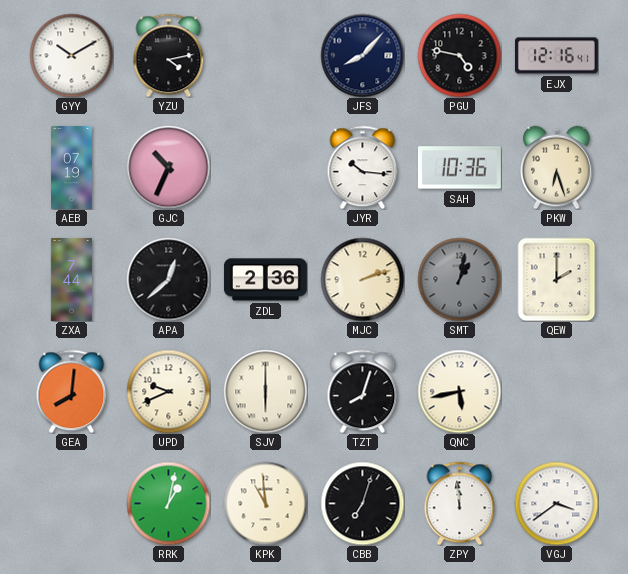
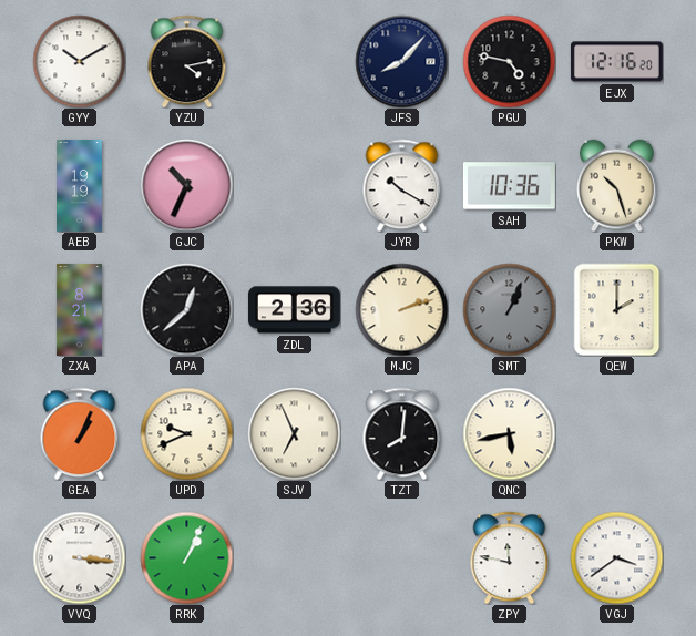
EJX: 12:16:41 -> 12:16:20
AEB: 07:19 -> 19:19
JYR: 10:16 -> 10:20
PKW: 6:27 -> 10:27
ZXA: 7:44 -> 8:21
SMT: 1:02 -> 1:04
GEA: 8:01 -> 1:04
SJV: 6:00 -> 6:56
TZT: 8:03 -> 8:01
VVQ: none -> 3:16
RRK: 1:02 -> 1:04
KPK: 10:59 -> none
CBB: 7:03 -> none
ZPY: 11:59 -> 11:47
